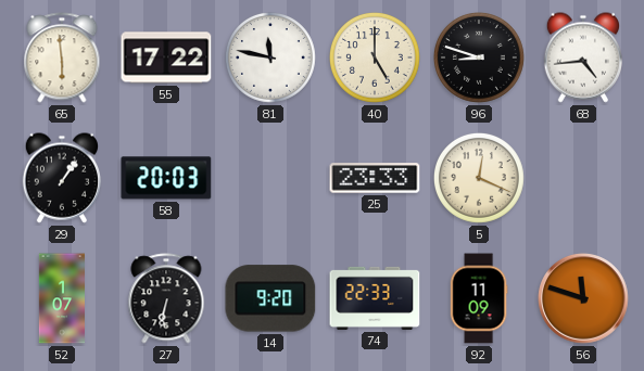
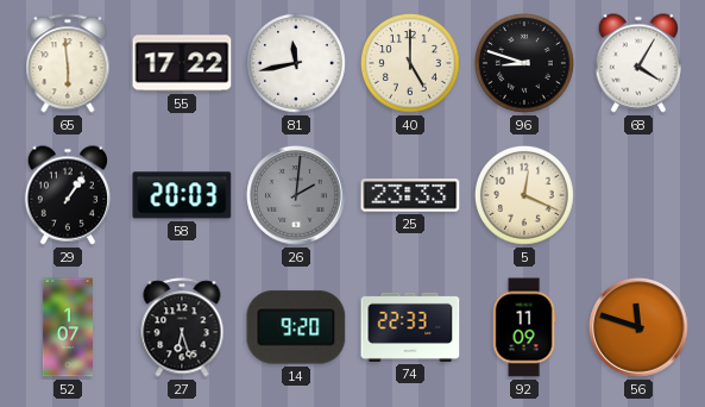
81: 11:47 -> 11:43
68: 4:44 -> 4:05
26: none -> 2:01
27: 6:32 -> 6:27
